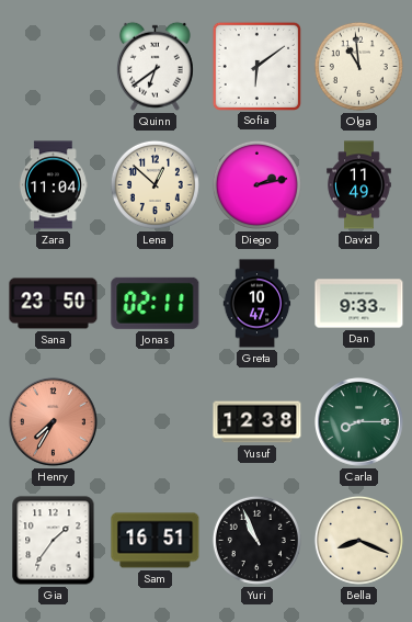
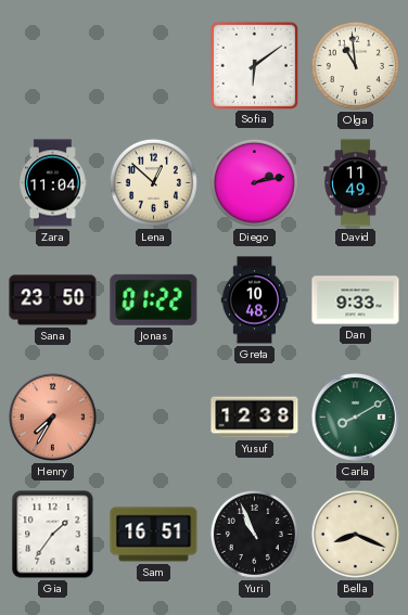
Quinn: 6:39 -> none
Jonas: 02:11 -> 01:22
Greta: 10:47 -> 10:48
Carla: 8:15 -> 8:10
